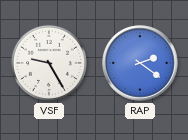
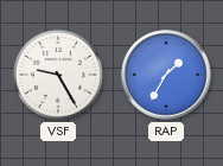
RAP: 2:21 -> 1:35
